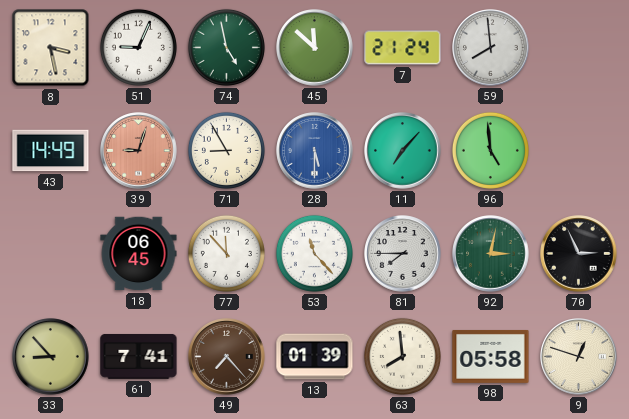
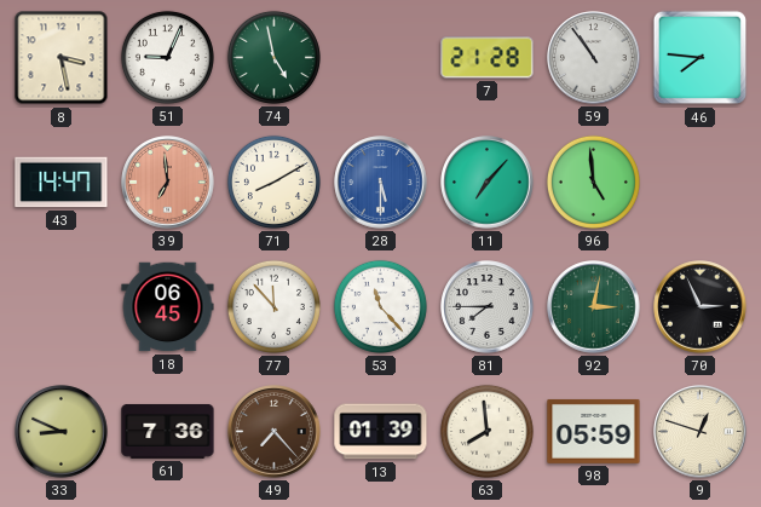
45: 11:52 -> none
7: 21:24 -> 21:28
59: 7:59 -> 10:54
46: none -> 7:46
43: 14:49 -> 14:47
39: 9:03 -> 6:59
71: 8:55 -> 8:10
33: 8:53 -> 8:49
61: 7:41 -> 7:36
98: 05:58 -> 05:59
